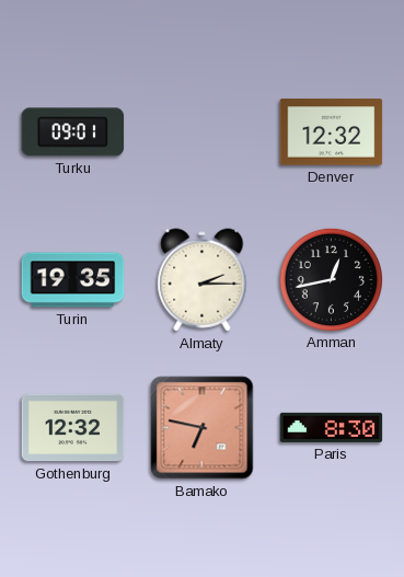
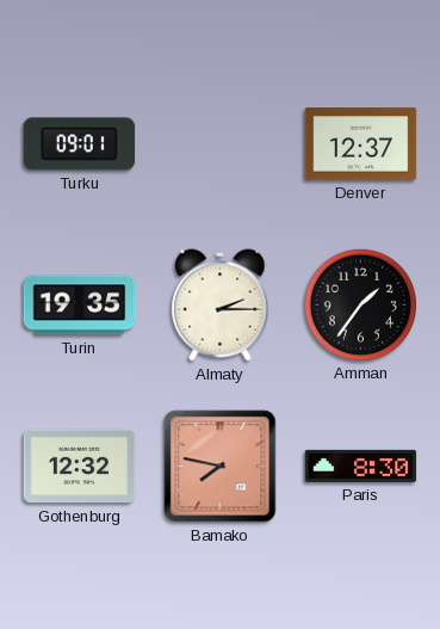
Denver: 12:32 -> 12:37
Amman: 12:43 -> 1:36
Bamako: 6:47 -> 7:47
